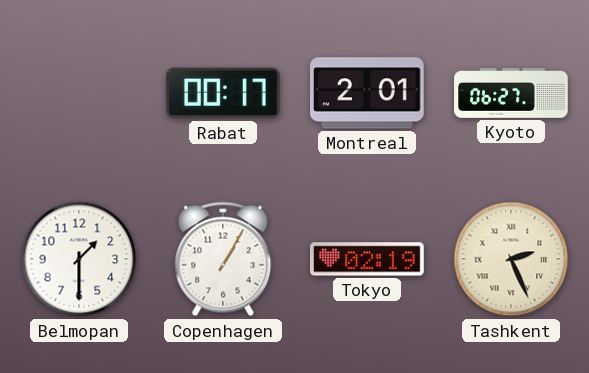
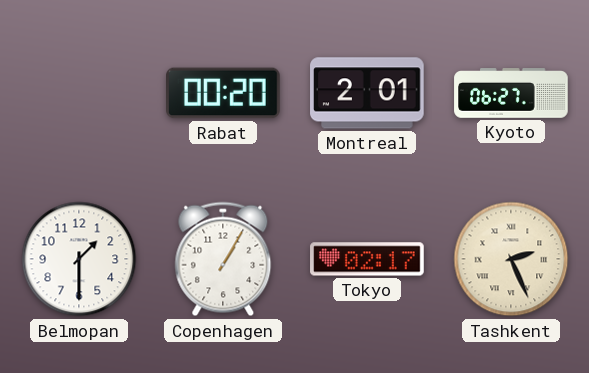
Rabat: 00:17 -> 00:20
Tokyo: 02:19 -> 02:17
